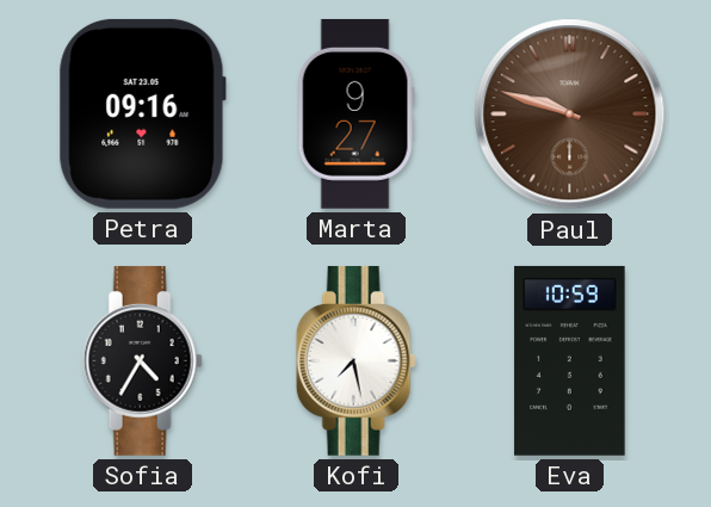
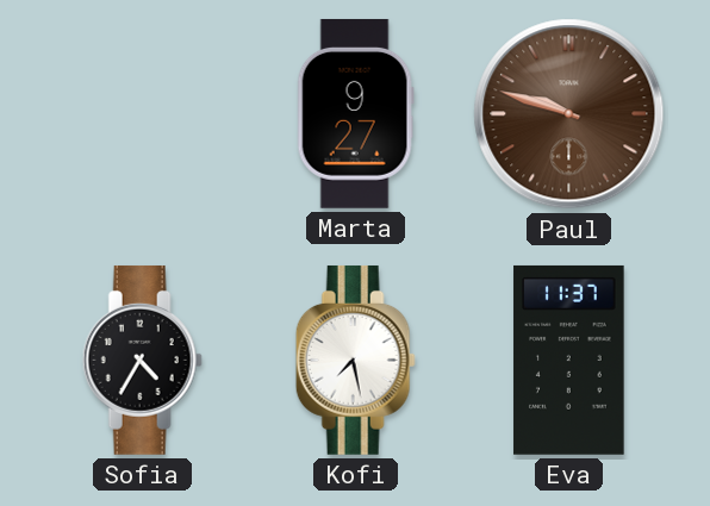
Petra: 09:16 -> none
Eva: 10:59 -> 11:37
